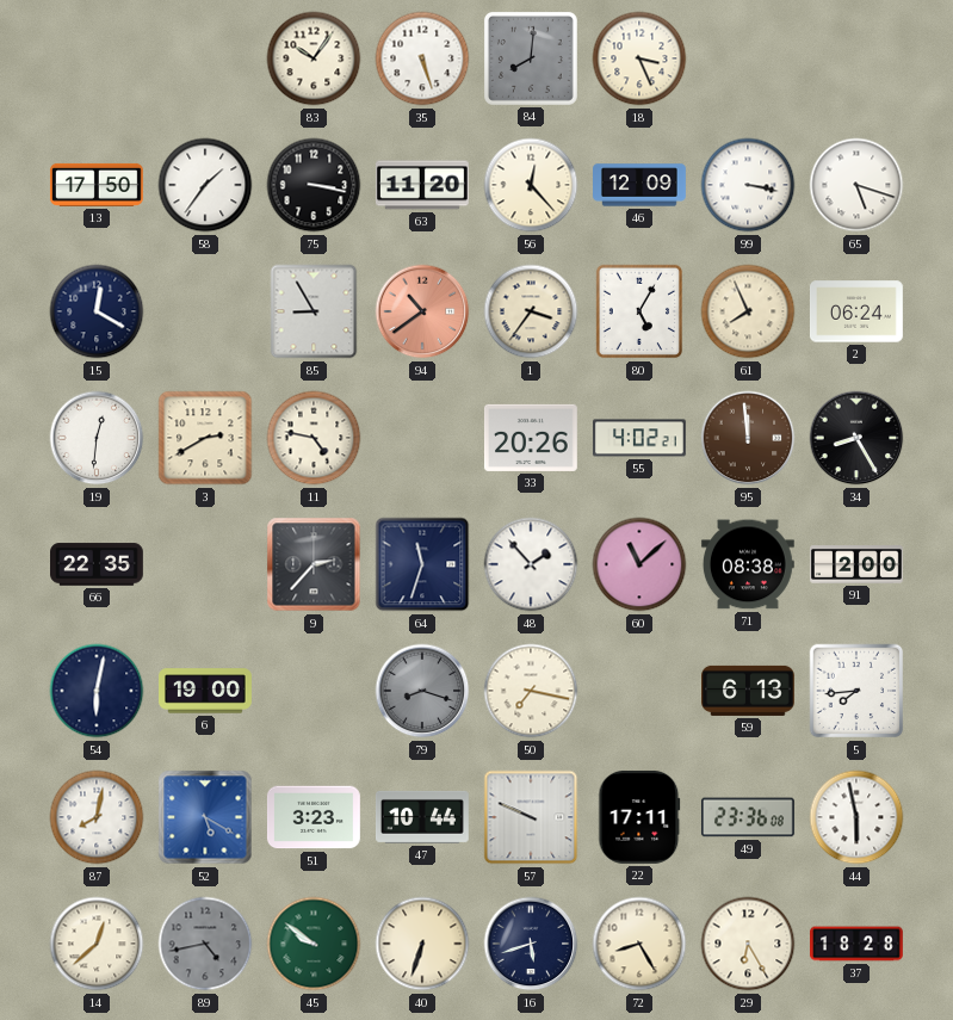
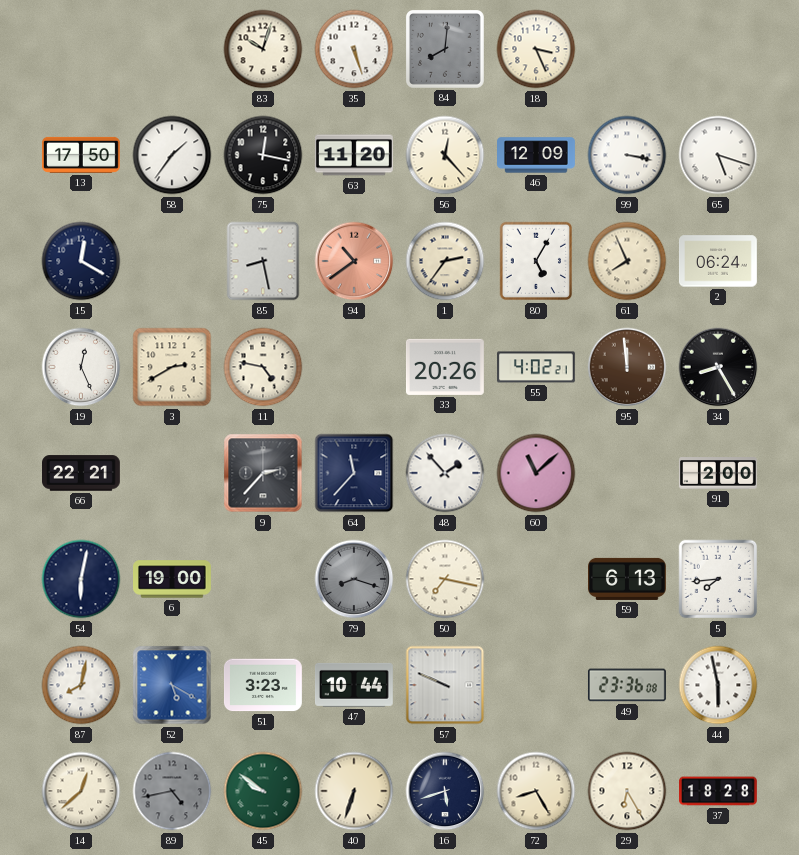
83: 10:06 -> 10:03
75: 3:17 -> 12:17
85: 8:55 -> 8:28
1: 3:36 -> 2:36
19: 12:31 -> 12:26
66: 22:35 -> 22:21
64: 11:33 -> 11:37
71: 08:38 -> none
22: 17:11 -> none
